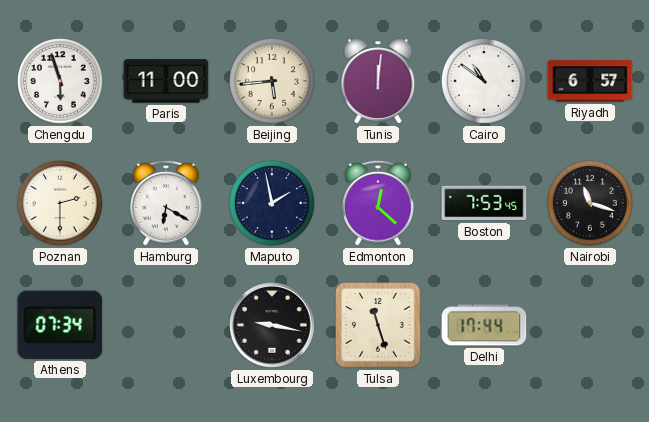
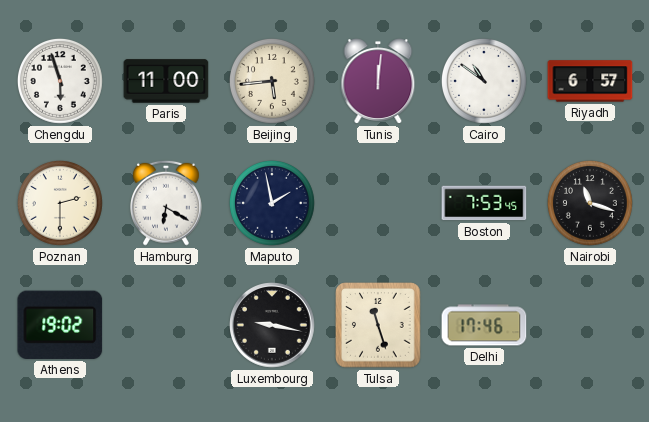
Edmonton: 12:22 -> none
Athens: 07:34 -> 19:02
Delhi: 17:44 -> 17:46
